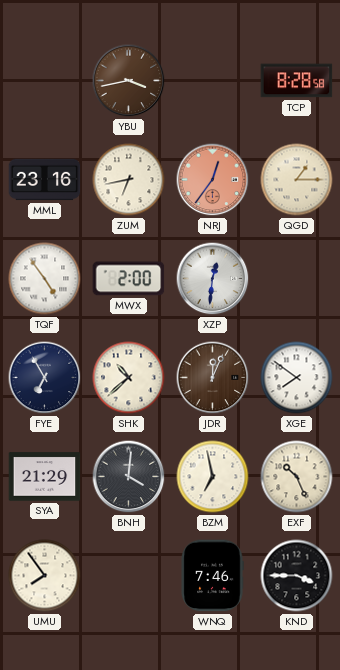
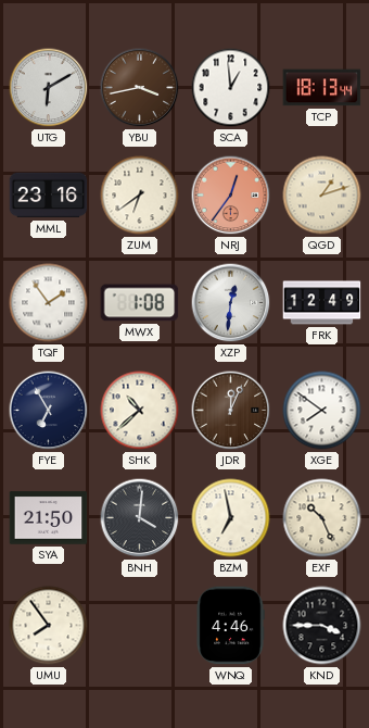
UTG: none -> 6:10
SCA: none -> 12:59
TCP: 8:28 -> 18:13
ZUM: 6:43 -> 6:39
QGD: 1:15 -> 1:12
TQF: 4:54 -> 1:54
MWX: 2:00 -> 1:08
FRK: none -> 12:49
SYA: 21:29 -> 21:50
WNQ: 7:46 -> 4:46
